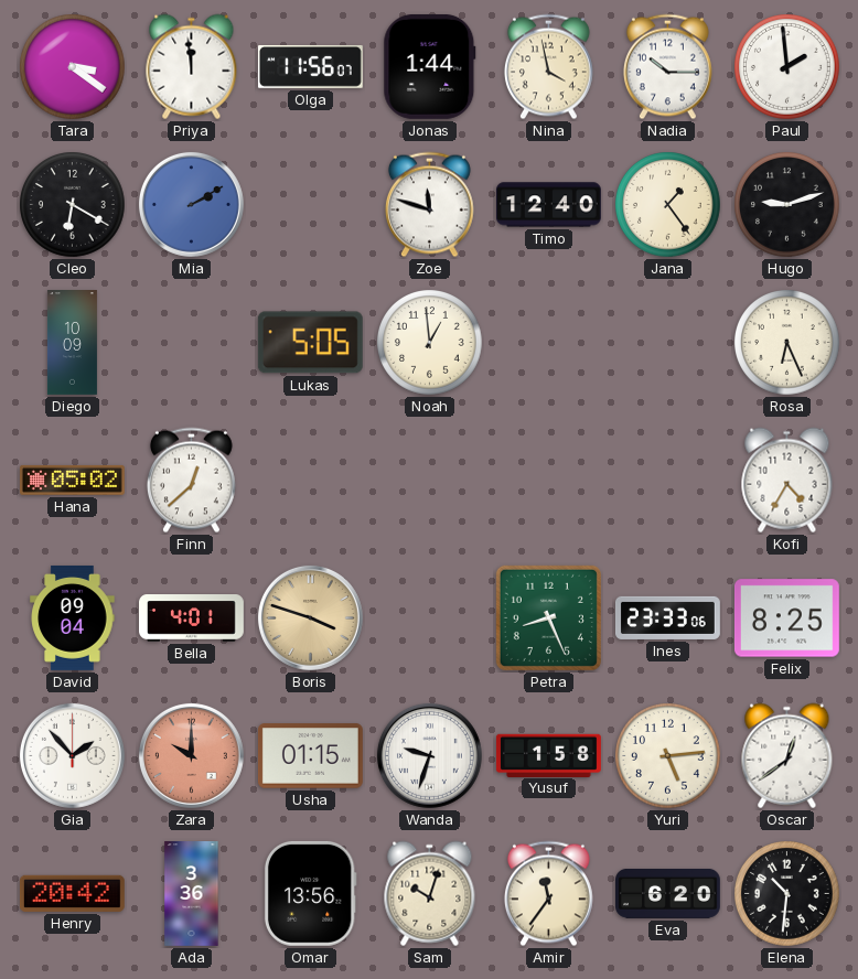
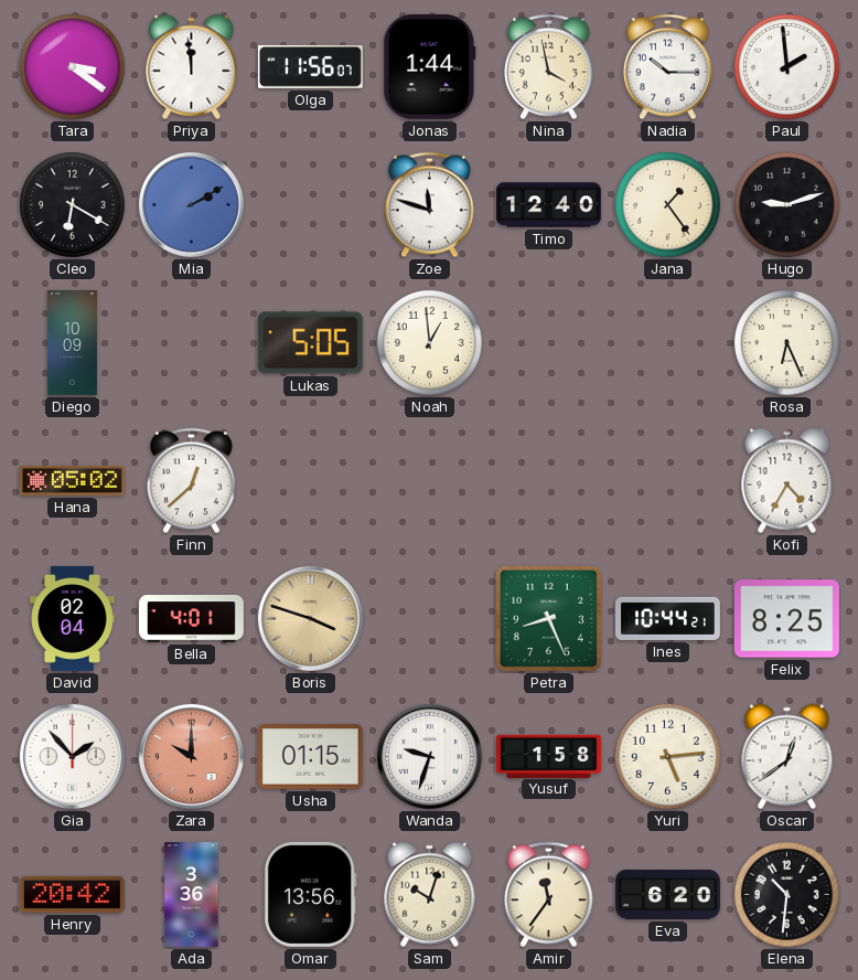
David: 09:04 -> 02:04
Ines: 23:33 -> 10:44
